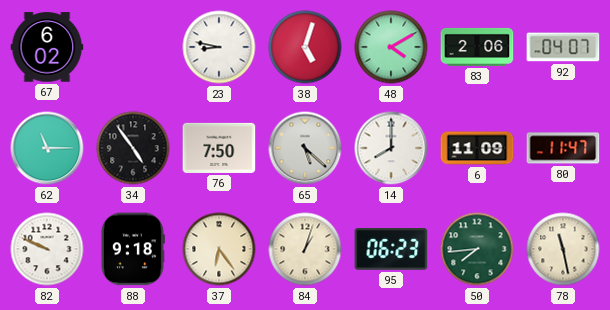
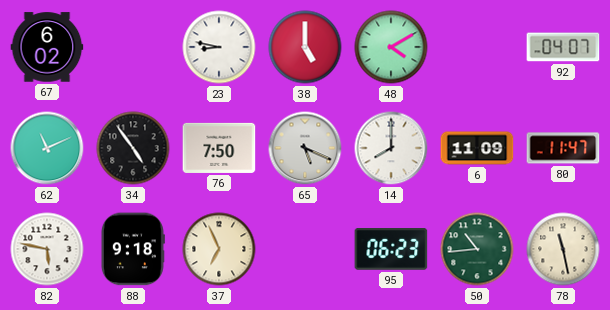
38: 5:03 -> 5:00
83: 2:06 -> none
62: 11:15 -> 11:11
65: 5:22 -> 5:19
82: 9:49 -> 5:47
37: 6:24 -> 6:56
84: 1:03 -> none
50: 7:44 -> 10:44
